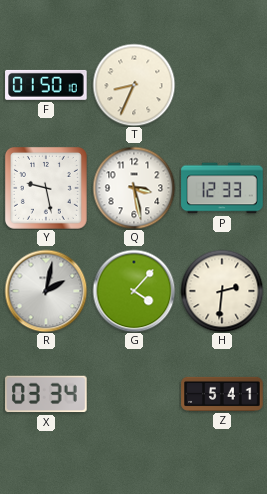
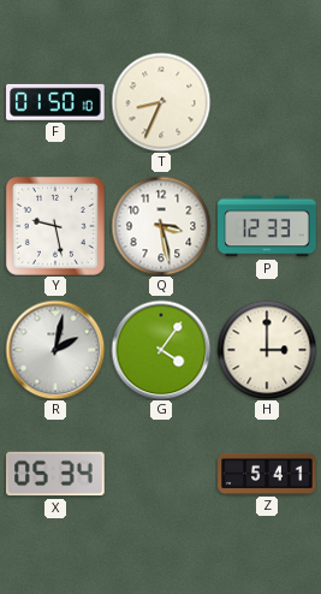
G: 4:07 -> 4:06
H: 2:31 -> 3:00
X: 03:34 -> 05:34
